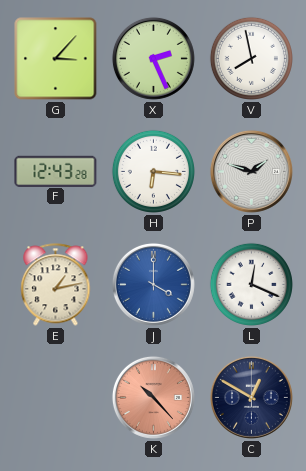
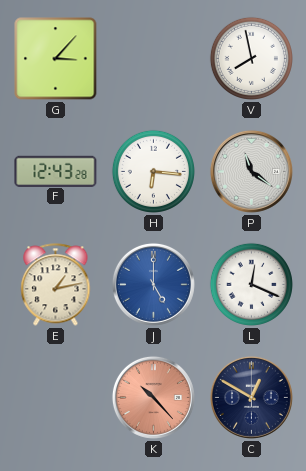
X: 2:26 -> none
P: 1:48 -> 11:21
J: 4:00 -> 5:00
